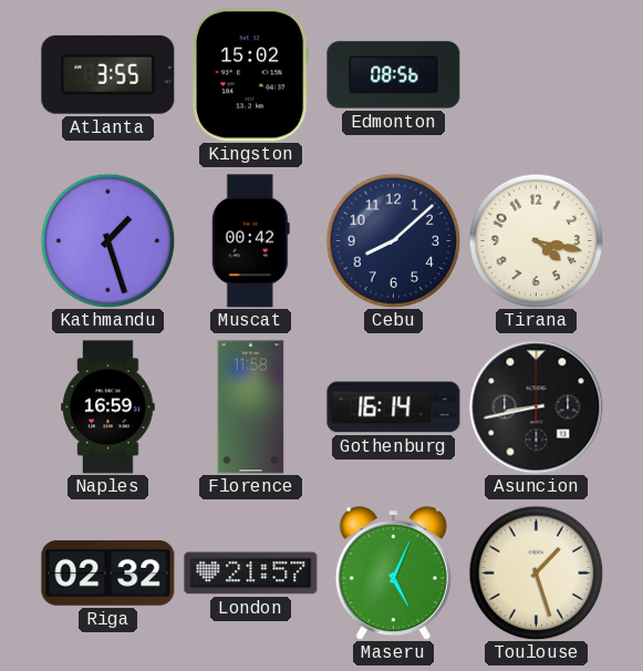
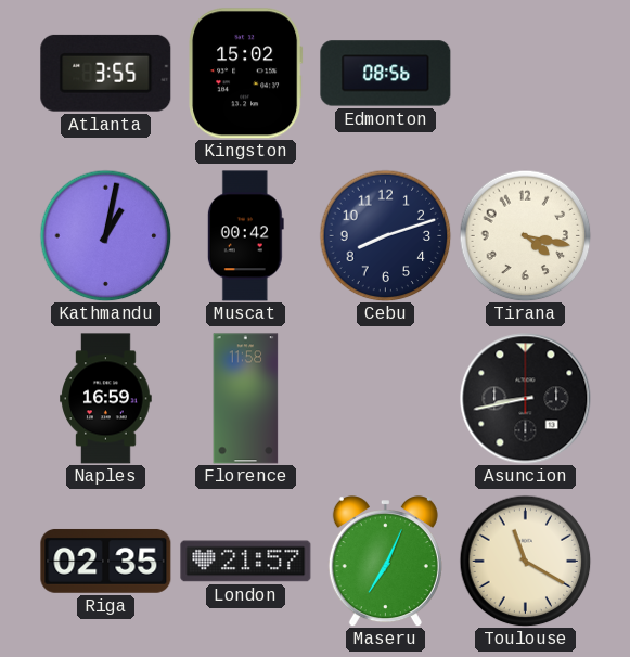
Kathmandu: 1:27 -> 1:02
Cebu: 8:08 -> 8:12
Gothenburg: 16:14 -> none
Riga: 02:32 -> 02:35
Maseru: 5:04 -> 7:04
Toulouse: 1:27 -> 11:20
